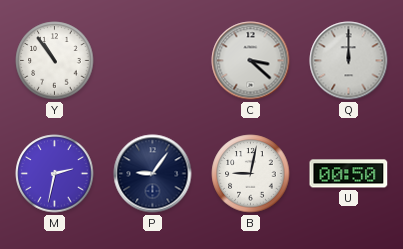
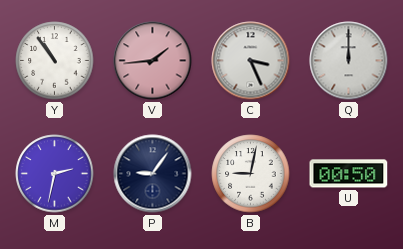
V: none -> 1:44
C: 3:22 -> 3:26
